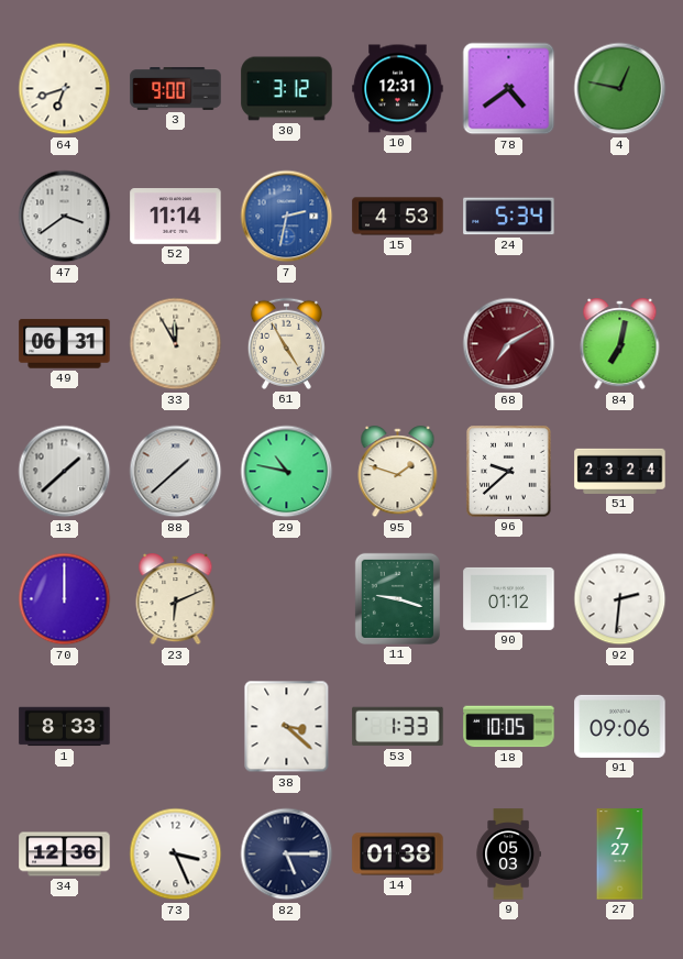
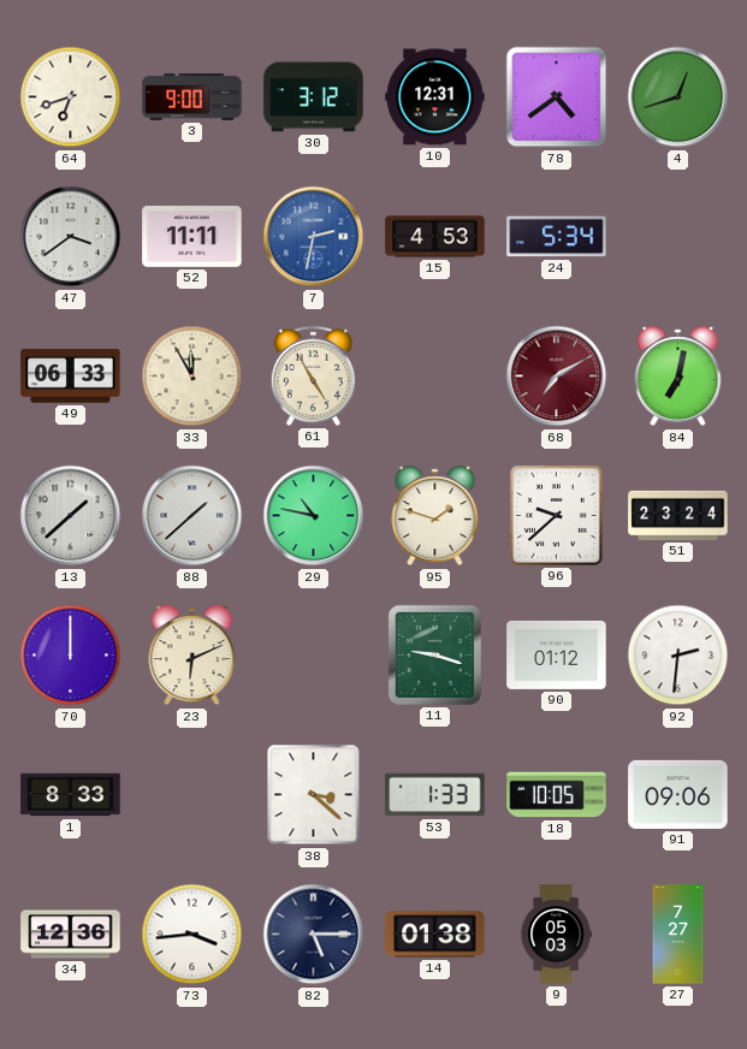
4: 12:47 -> 12:42
52: 11:14 -> 11:11
49: 06:31 -> 06:33
73: 3:26 -> 3:44
